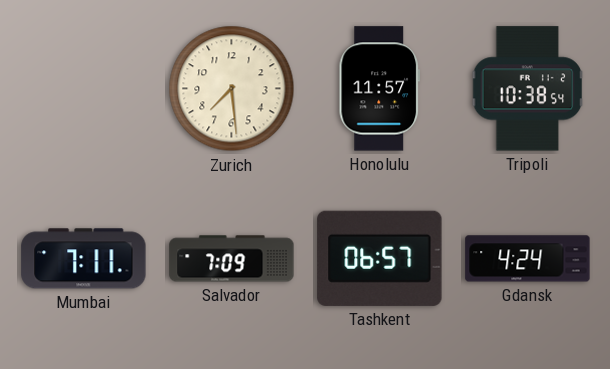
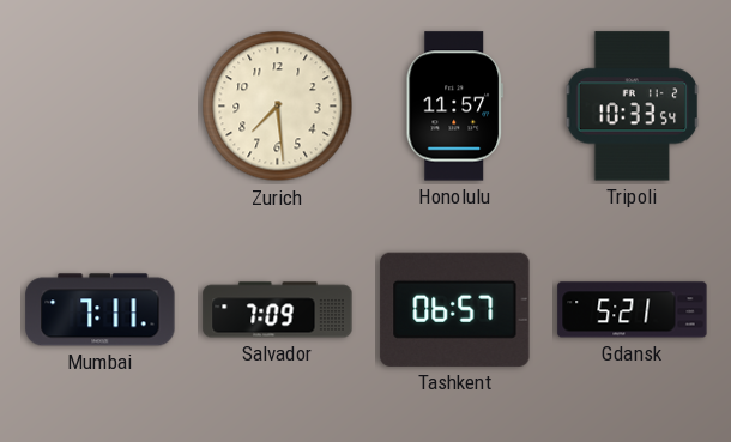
Tripoli: 10:38 -> 10:33
Gdansk: 4:24 -> 5:21
